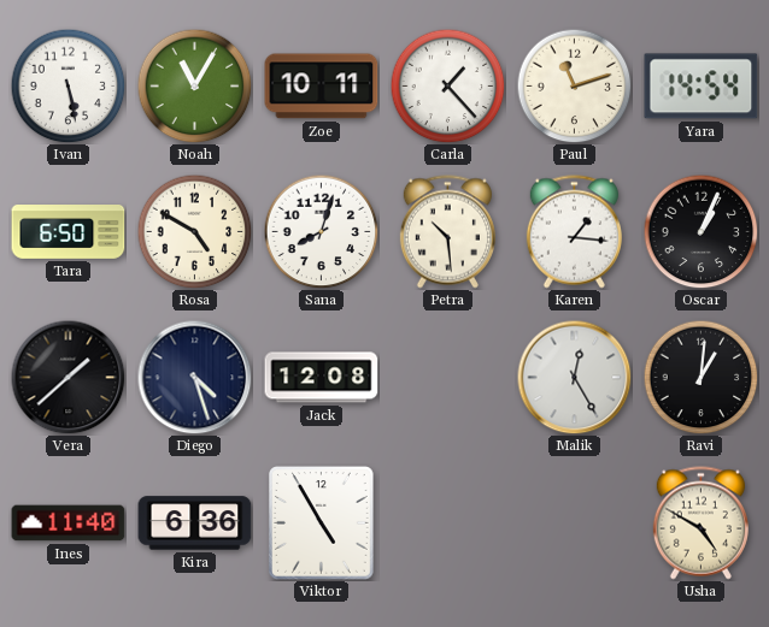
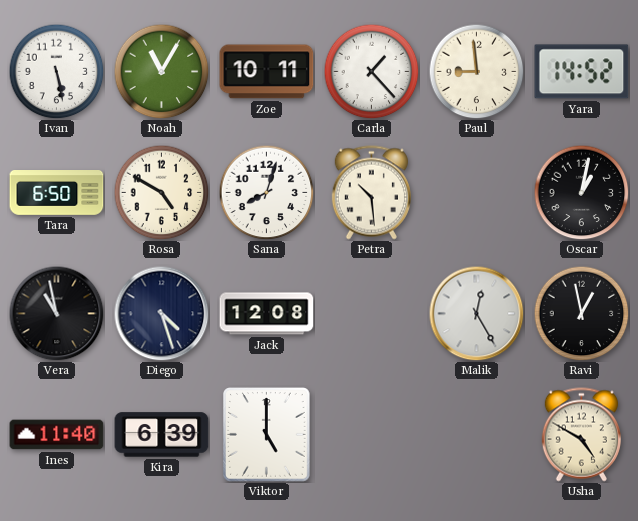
Paul: 11:12 -> 8:59
Yara: 14:54 -> 14:52
Karen: 1:16 -> none
Oscar: 1:04 -> 1:02
Vera: 1:38 -> 10:58
Ravi: 1:01 -> 12:58
Kira: 6:36 -> 6:39
Viktor: 4:55 -> 5:00
